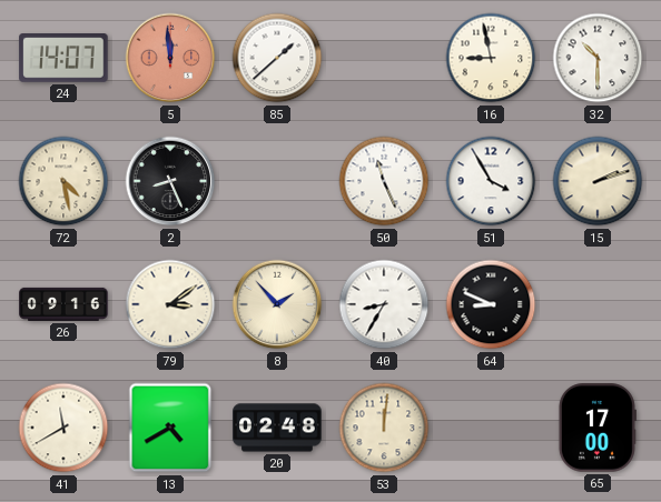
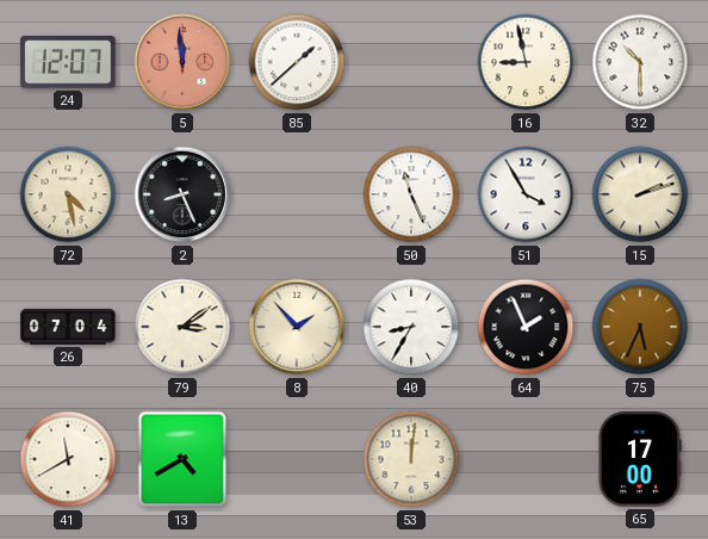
24: 14:07 -> 12:07
26: 09:16 -> 07:04
64: 8:49 -> 1:56
75: none -> 5:34
20: 02:48 -> none
